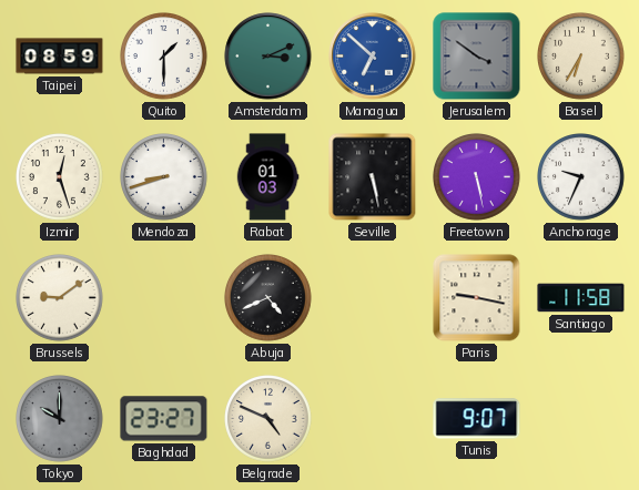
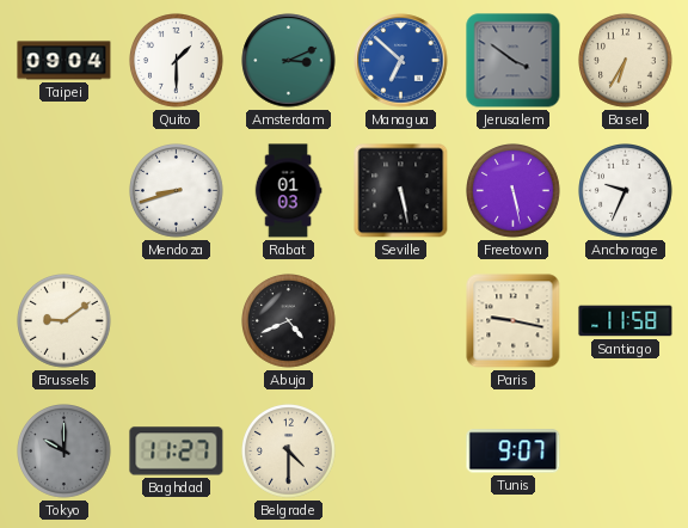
Taipei: 08:59 -> 09:04
Izmir: 12:27 -> none
Baghdad: 23:27 -> 11:27
Belgrade: 4:49 -> 4:30
